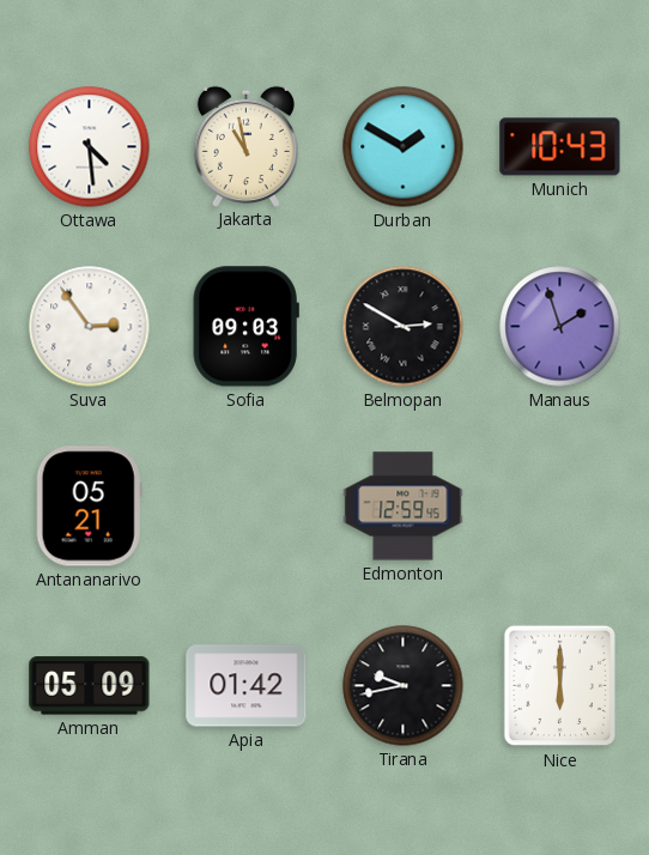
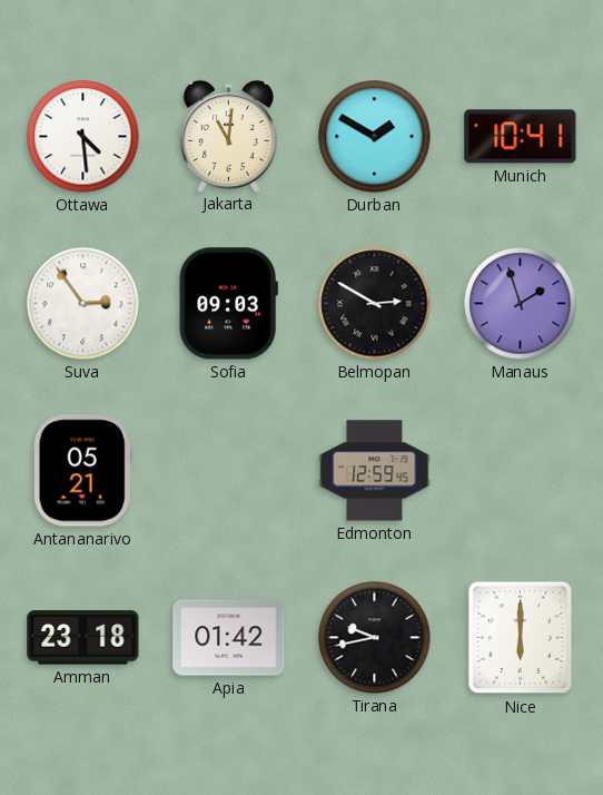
Jakarta: 10:58 -> 11:01
Munich: 10:43 -> 10:41
Amman: 05:09 -> 23:18
